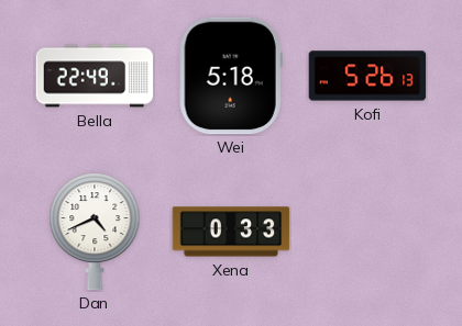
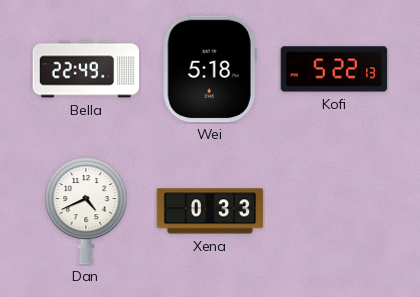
Kofi: 5:26 -> 5:22
